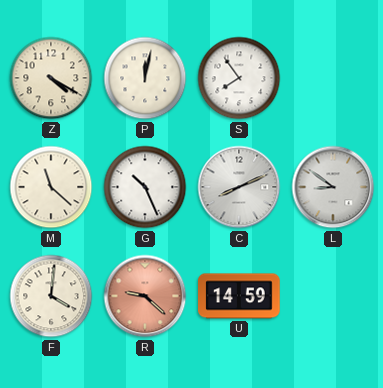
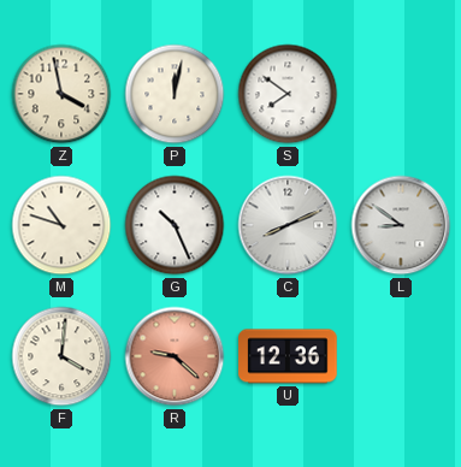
Z: 4:20 -> 3:58
S: 7:54 -> 7:51
M: 11:22 -> 10:48
U: 14:59 -> 12:36
